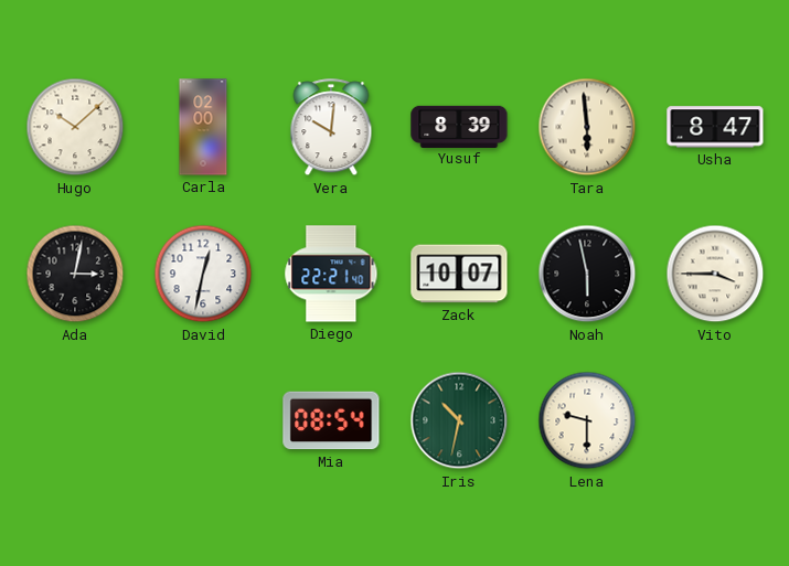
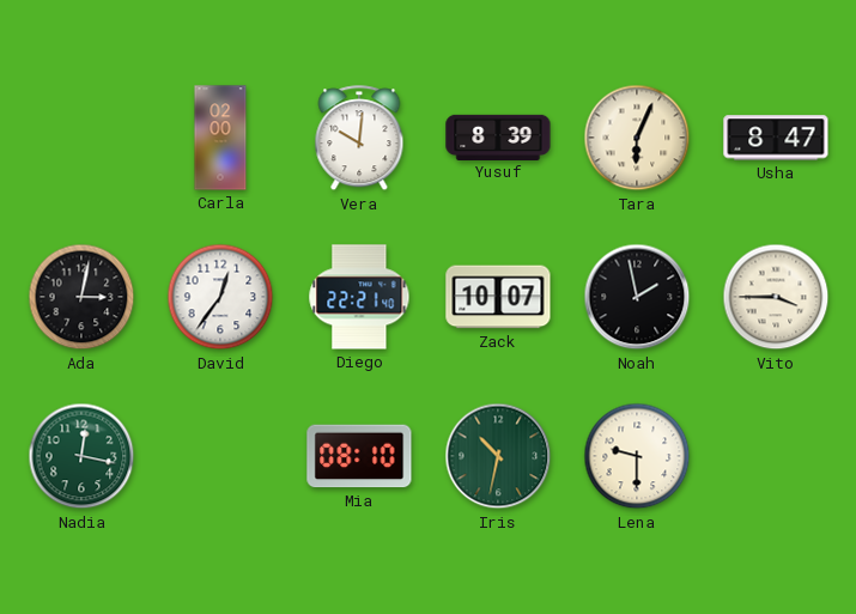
Hugo: 10:08 -> none
Tara: 5:59 -> 6:04
David: 12:32 -> 12:36
Noah: 5:58 -> 1:58
Nadia: none -> 12:17
Mia: 08:54 -> 08:10
